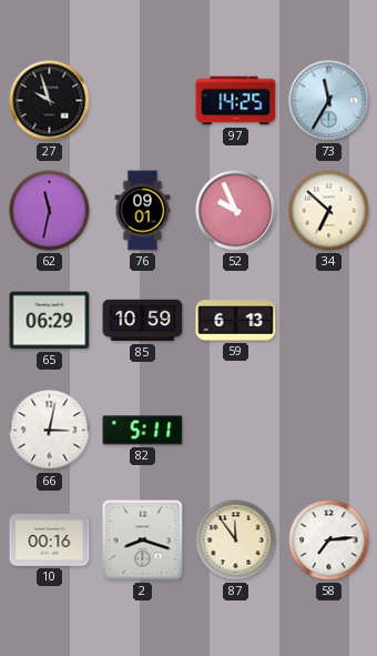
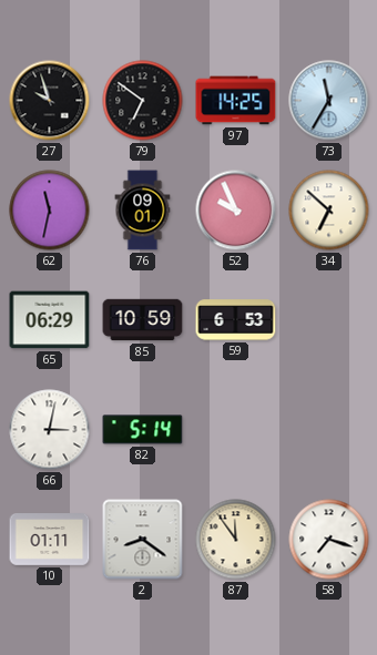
79: none -> 6:51
59: 6:13 -> 6:53
82: 5:11 -> 5:14
10: 00:16 -> 01:11
2: 8:18 -> 8:21
58: 7:14 -> 7:18
